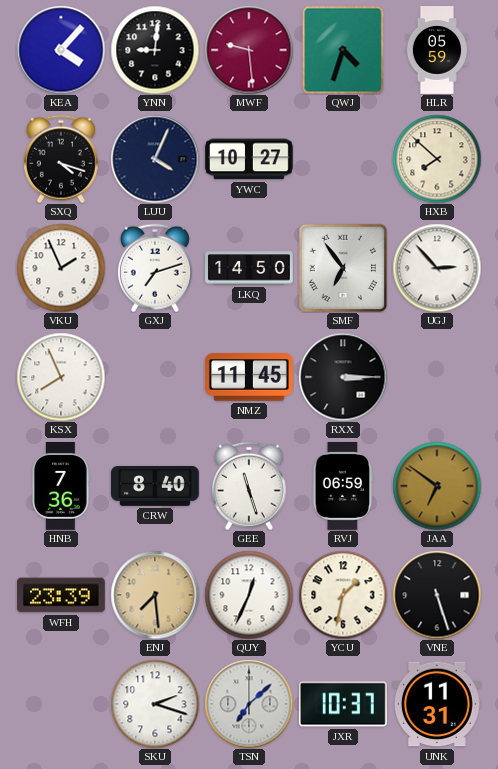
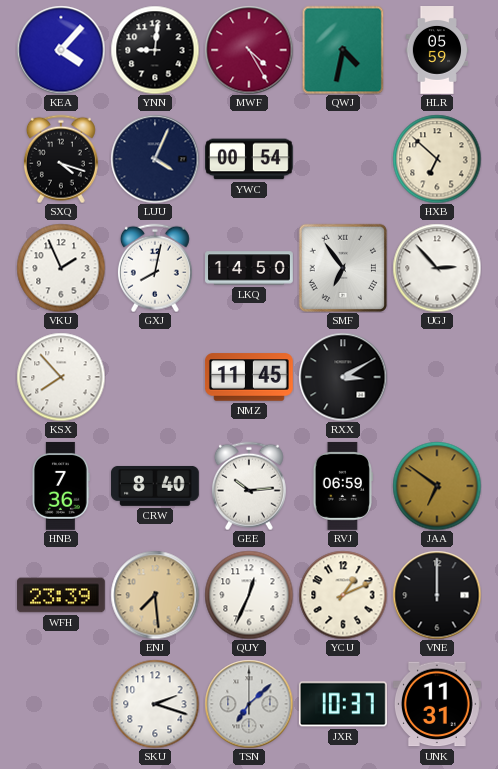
MWF: 9:29 -> 4:25
QWJ: 4:33 -> 4:32
YWC: 10:27 -> 00:54
HXB: 7:52 -> 6:52
GXJ: 7:12 -> 8:02
KSX: 7:56 -> 7:53
RXX: 3:15 -> 3:10
GEE: 11:27 -> 10:14
YCU: 1:32 -> 1:11
VNE: 5:27 -> 12:00
